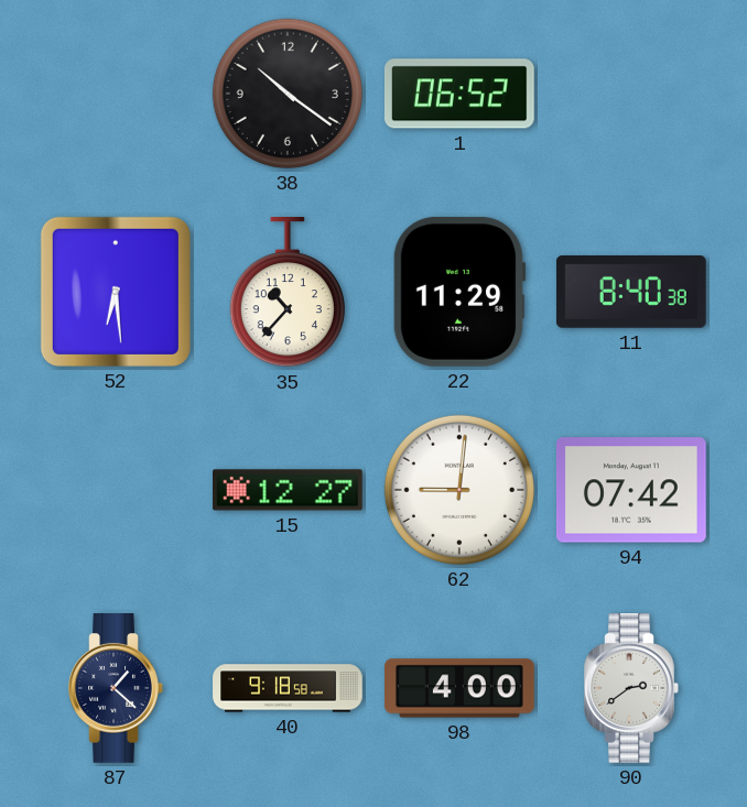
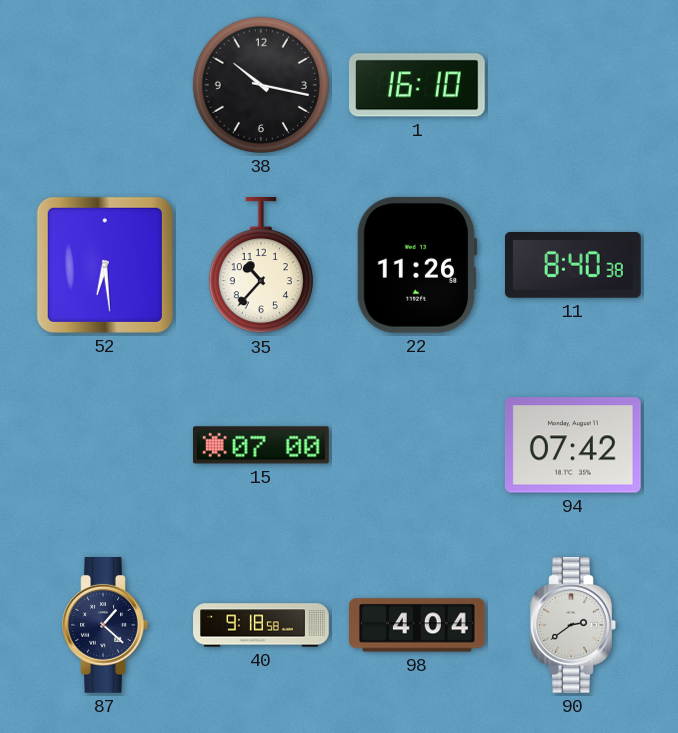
38: 10:21 -> 10:17
1: 06:52 -> 16:10
22: 11:29 -> 11:26
15: 12:27 -> 07:00
62: 9:01 -> none
98: 4:00 -> 4:04
